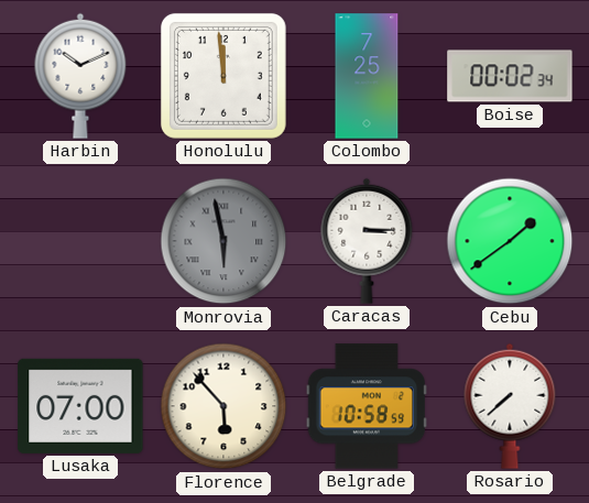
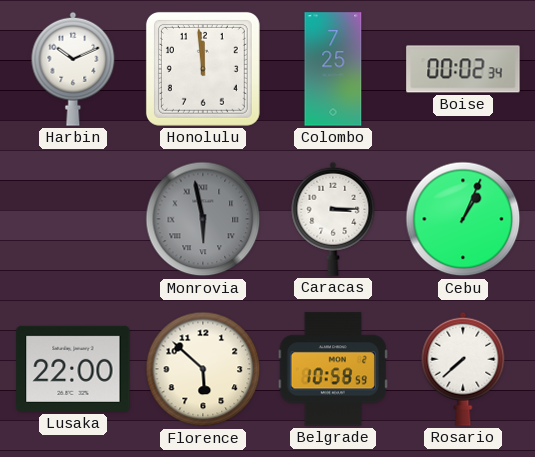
Cebu: 1:39 -> 1:04
Lusaka: 07:00 -> 22:00
Florence: 5:53 -> 5:52
